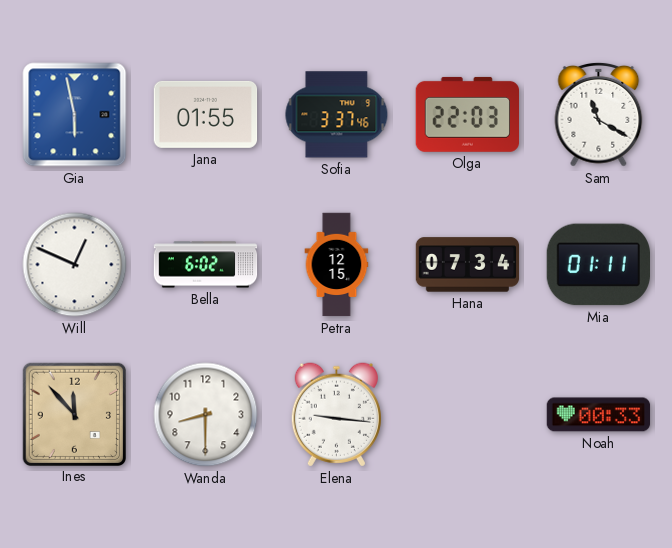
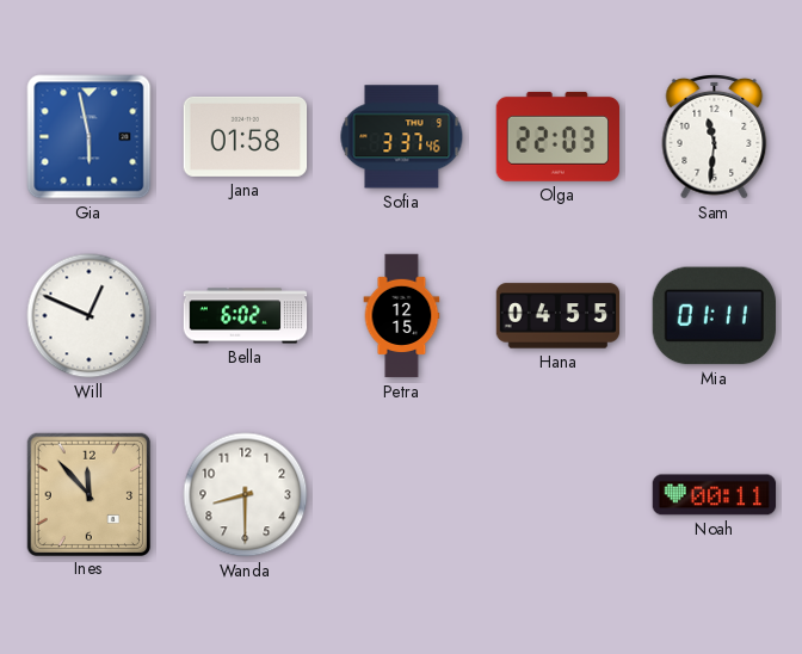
Jana: 01:55 -> 01:58
Sam: 11:20 -> 11:31
Hana: 07:34 -> 04:55
Elena: 9:16 -> none
Noah: 00:33 -> 00:11
